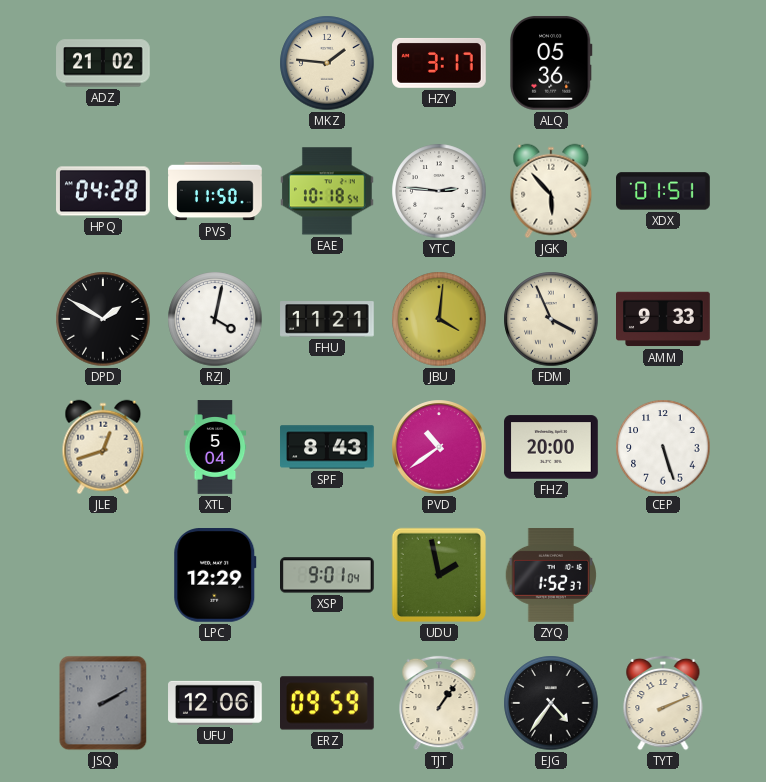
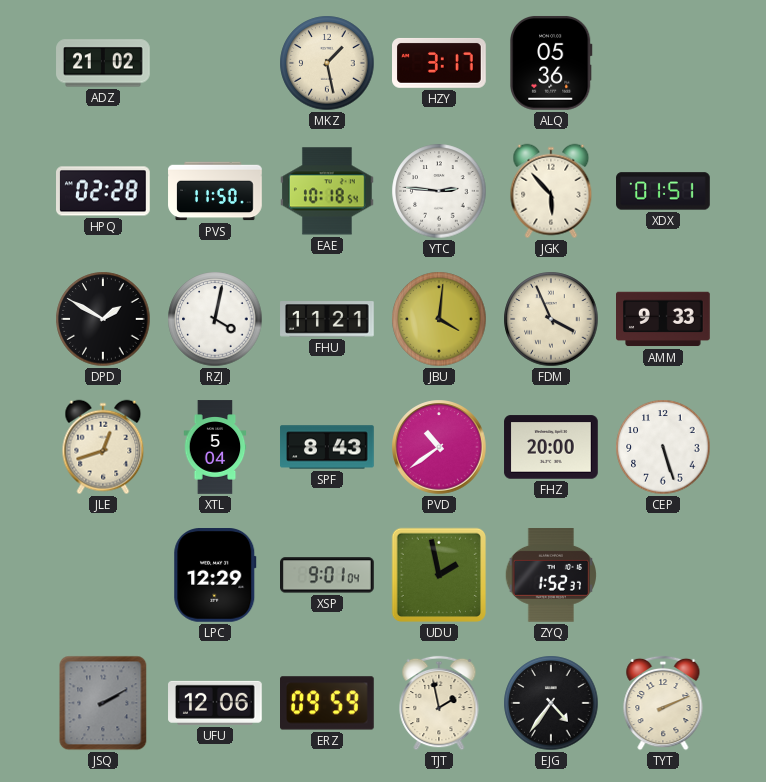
MKZ: 1:46 -> 1:28
HPQ: 04:28 -> 02:28
TJT: 1:06 -> 1:58
